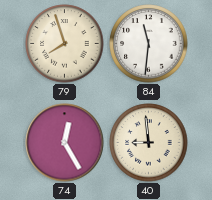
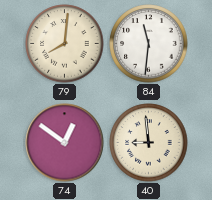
79: 7:57 -> 8:01
74: 12:25 -> 12:51
